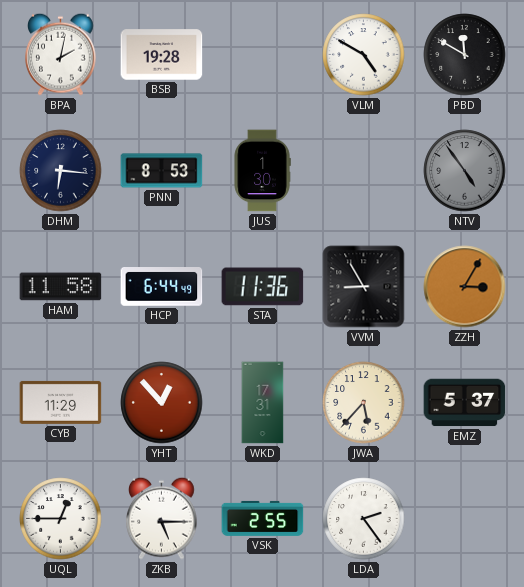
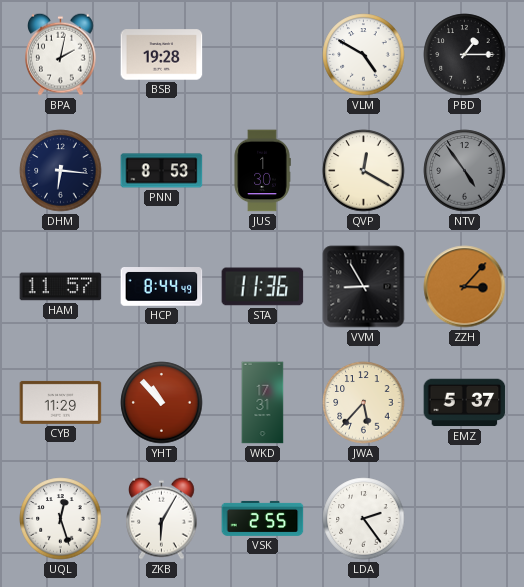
PBD: 11:50 -> 1:15
QVP: none -> 12:20
HAM: 11:58 -> 11:57
HCP: 6:44 -> 8:44
ZZH: 3:05 -> 3:07
YHT: 12:53 -> 10:53
UQL: 12:45 -> 12:27
ZKB: 5:15 -> 6:05
